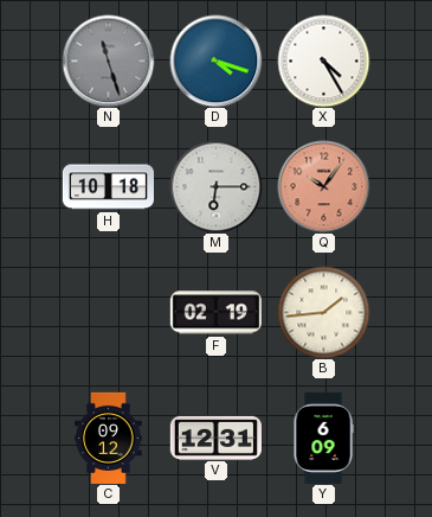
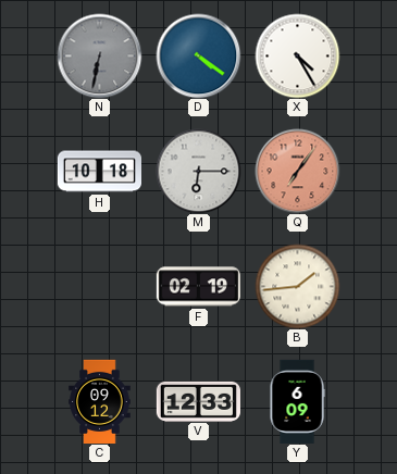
N: 11:27 -> 6:32
D: 4:18 -> 4:21
Q: 10:06 -> 7:06
V: 12:31 -> 12:33
